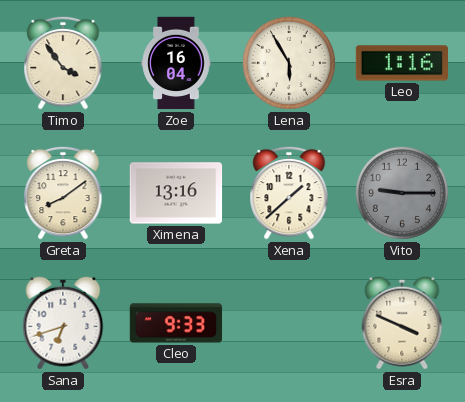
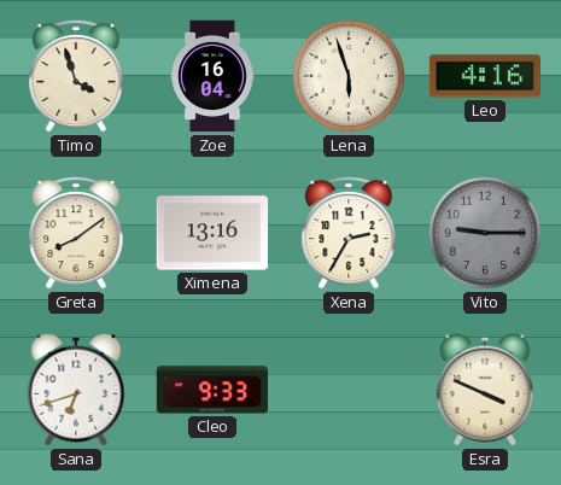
Timo: 3:54 -> 3:57
Lena: 5:55 -> 5:57
Leo: 1:16 -> 4:16
Xena: 1:38 -> 2:35
